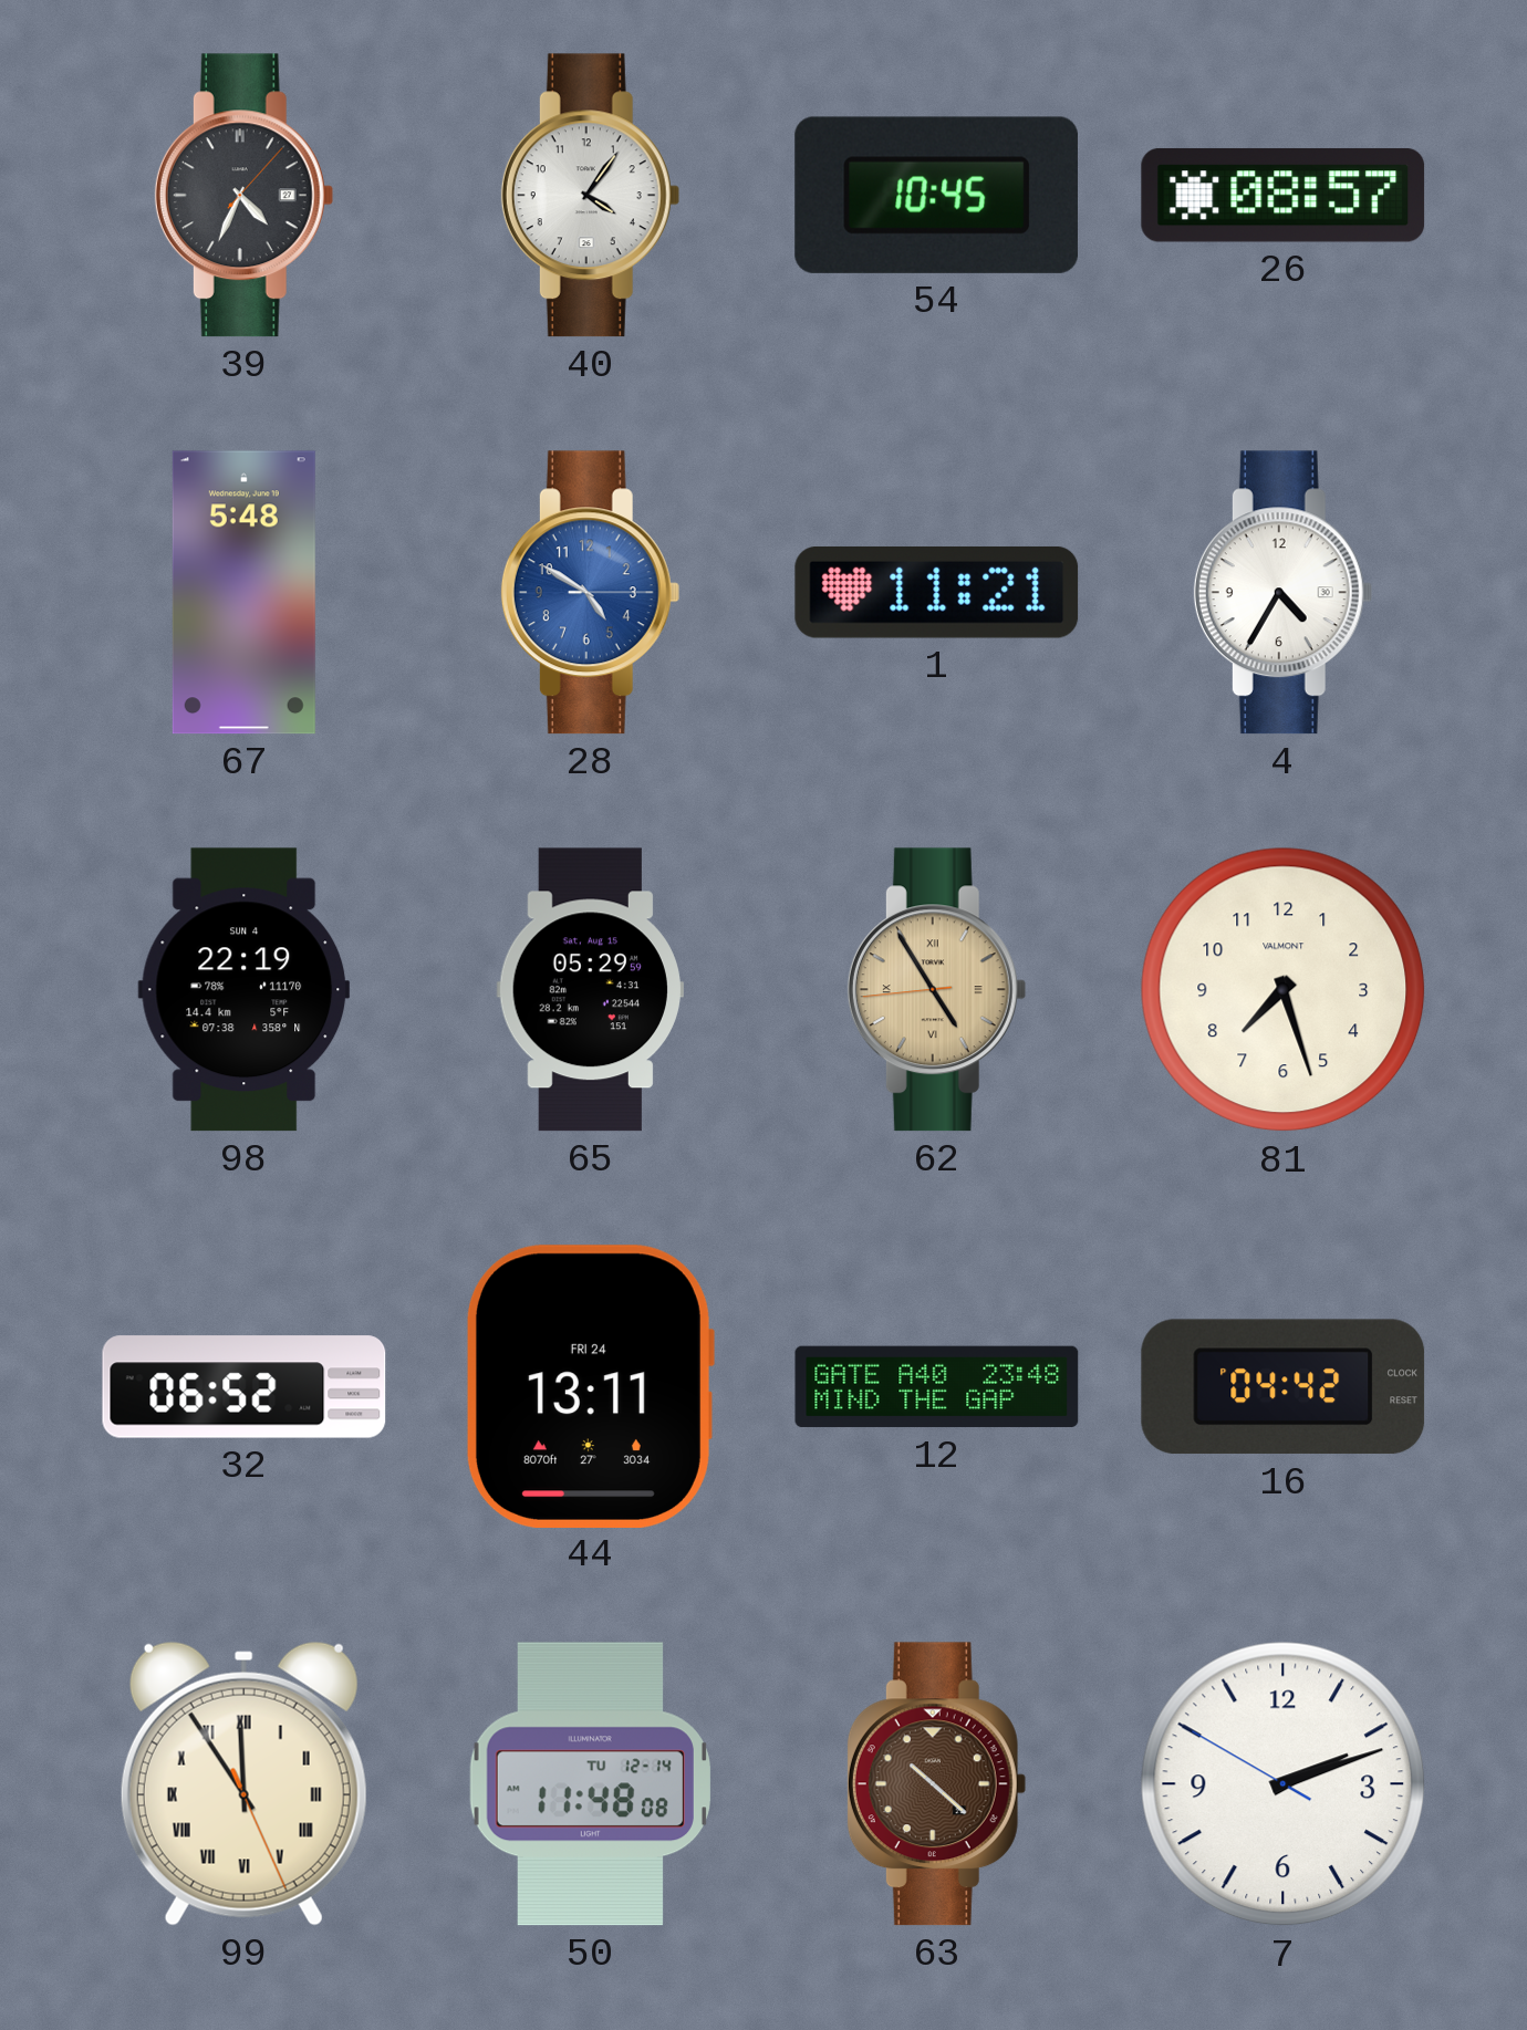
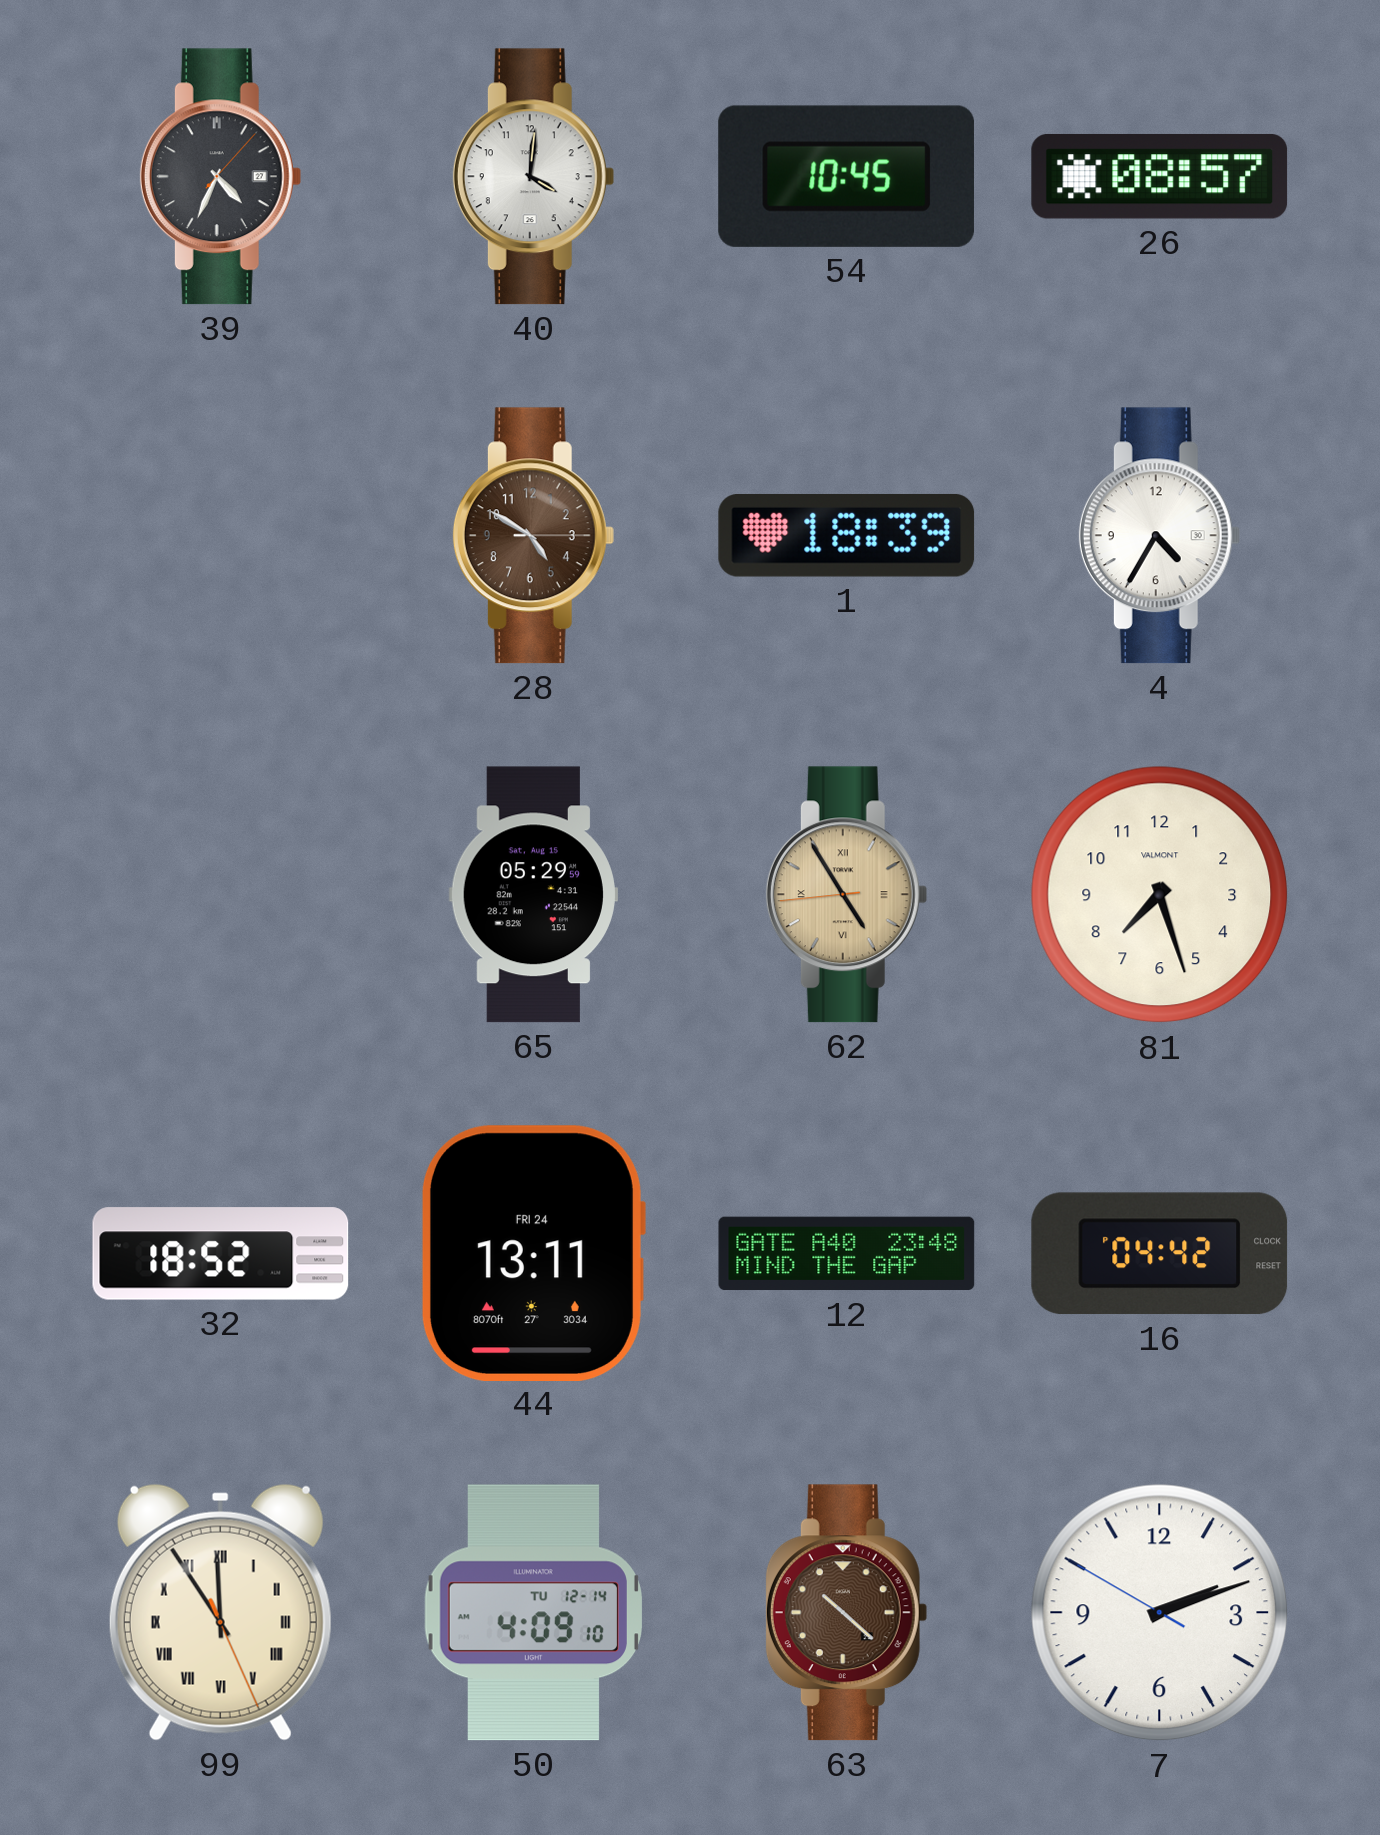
40: 4:06 -> 4:01
67: 5:48 -> none
28 dial: blue -> brown
1: 11:21 -> 18:39
98: 22:19 -> none
32: 06:52 -> 18:52
50: 11:48 -> 4:09
